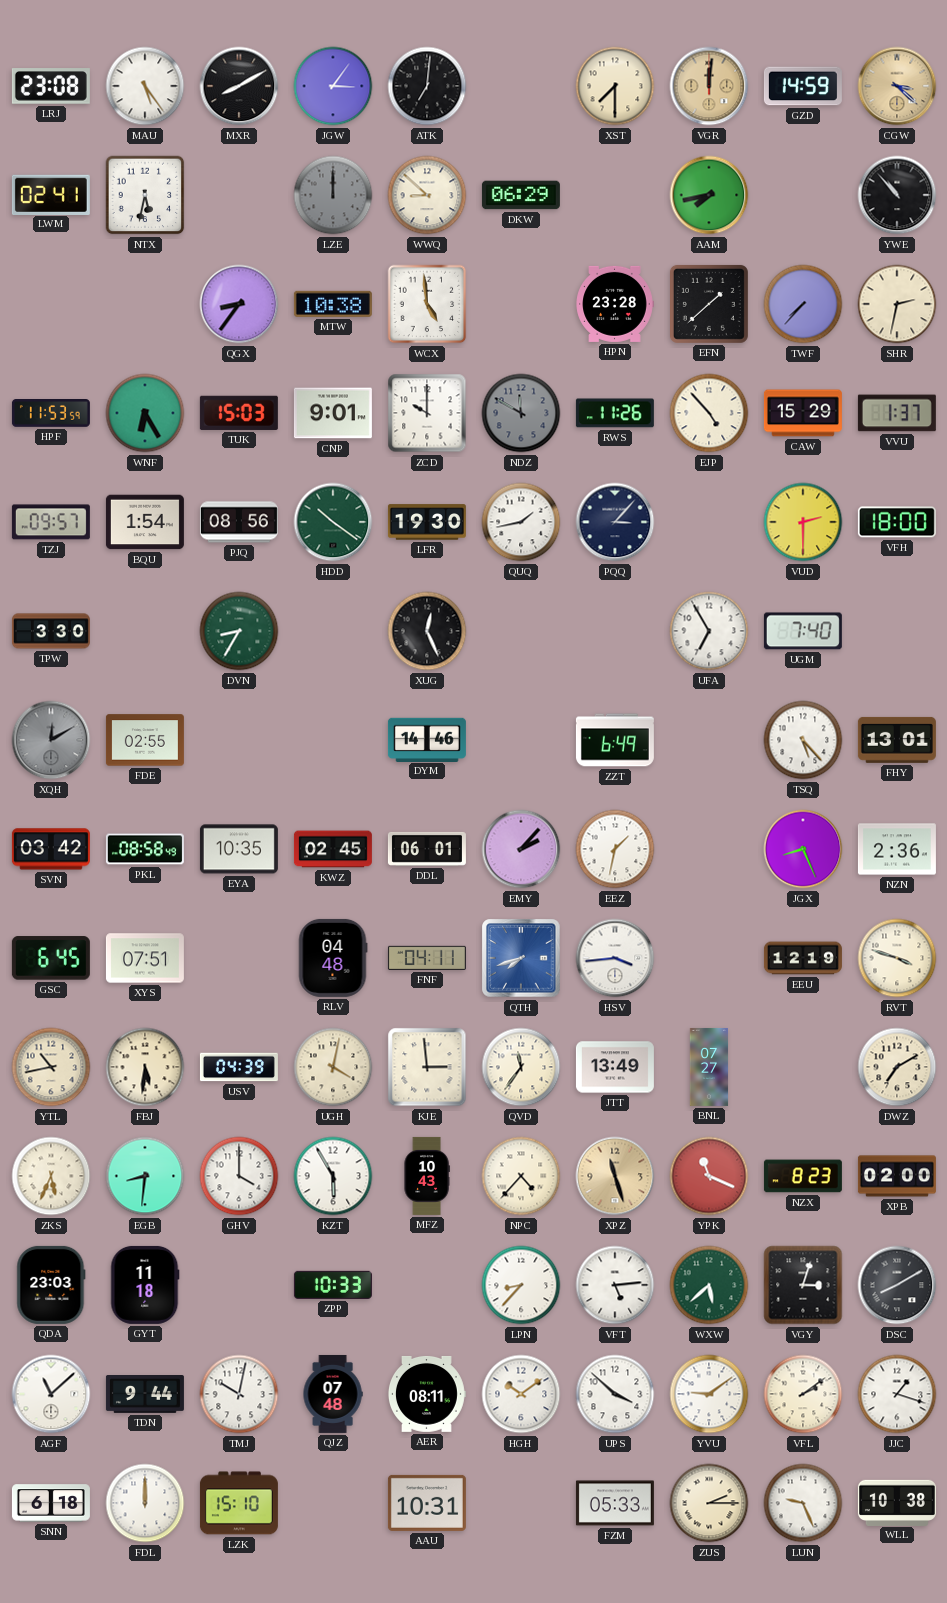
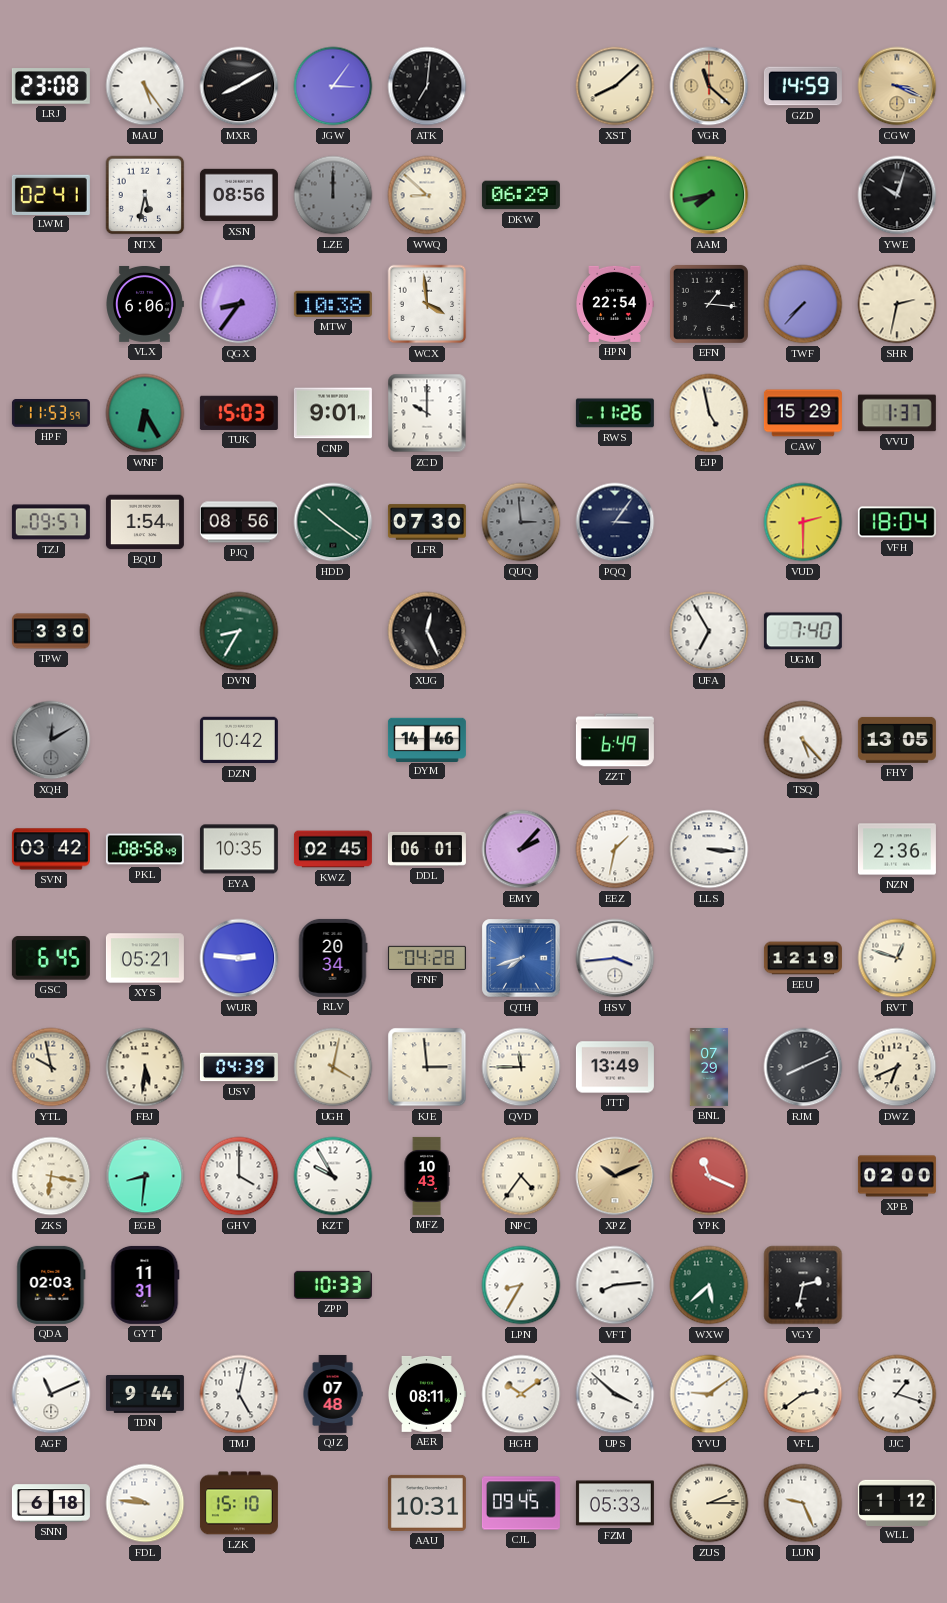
XST: 7:30 -> 8:08
VGR: 12:01 -> 11:22
CGW: 3:22 -> 3:19
XSN: none -> 08:56
YWE: 10:53 -> 10:03
VLX: none -> 6:06
WCX: 4:59 -> 3:59
HPN: 23:28 -> 22:54
EFN: 1:38 -> 1:16
NDZ: 11:50 -> none
EJP: 4:53 -> 4:58
LFR: 19:30 -> 07:30
QUQ: 1:43 -> 2:59
QUQ dial: white -> grey
PQQ: 3:07 -> 3:06
VFH: 18:00 -> 18:04
FDE: 02:55 -> none
DZN: none -> 10:42
FHY: 13:01 -> 13:05
LLS: none -> 3:16
JGX: 8:26 -> none
XYS: 07:51 -> 05:21
WUR: none -> 2:46
RLV: 04:48 -> 20:34
FNF: 04:11 -> 04:28
RVT: 3:48 -> 12:48
YTL: 10:43 -> 9:58
QVD: 11:36 -> 11:45
BNL: 07:27 -> 07:29
RJM: none -> 8:11
DWZ: 7:10 -> 6:41
ZKS: 5:34 -> 6:17
KZT: 5:55 -> 9:55
NPC: 4:37 -> 4:36
XPZ: 11:27 -> 10:11
NZX: 8:23 -> none
QDA: 23:03 -> 02:03
GYT: 11:18 -> 11:31
LPN: 8:37 -> 8:35
VFT: 5:14 -> 8:14
VGY: 3:03 -> 2:32
DSC: 8:10 -> none
AGF: 11:08 -> 11:11
TMJ: 10:02 -> 5:02
VFL: 2:09 -> 2:39
FDL: 12:00 -> 9:46
CJL: none -> 09:45
WLL: 10:38 -> 1:12
